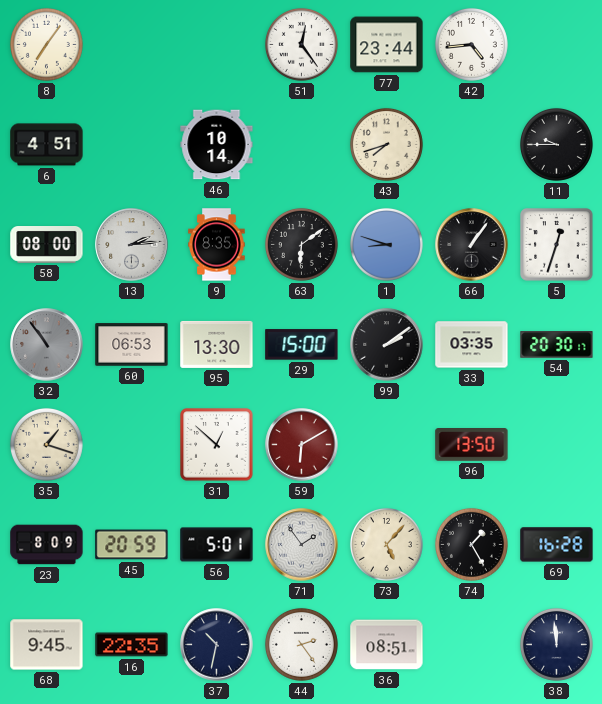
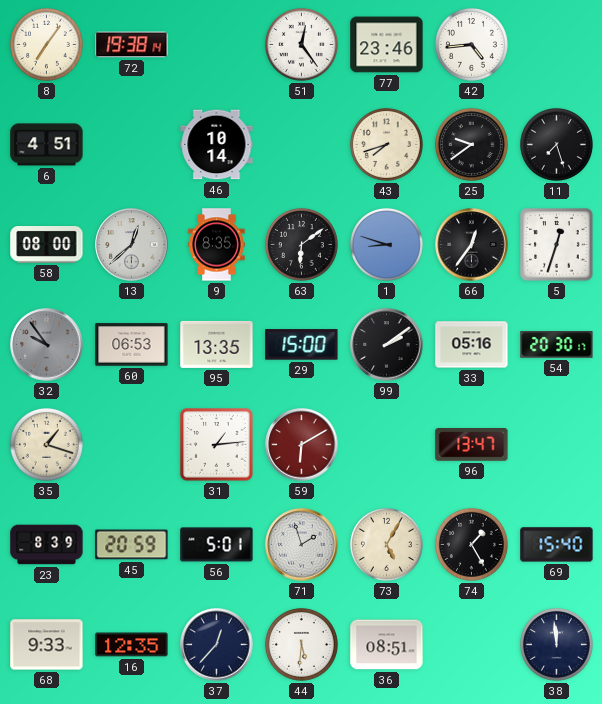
72: none -> 19:38
77: 23:44 -> 23:46
25: none -> 9:39
11: 9:45 -> 7:27
13: 2:14 -> 12:38
66: 1:06 -> 12:36
32: 10:54 -> 9:54
95: 13:30 -> 13:35
33: 03:35 -> 05:16
31: 12:52 -> 1:14
96: 13:50 -> 13:47
23: 8:09 -> 8:39
71: 1:54 -> 1:57
73: 5:07 -> 5:05
69: 16:28 -> 15:40
68: 9:45 -> 9:33
16: 22:35 -> 12:35
37: 10:32 -> 12:37
44: 2:24 -> 5:31
